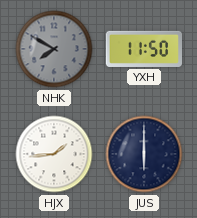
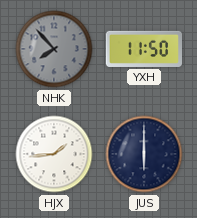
NHK: 7:50 -> 7:53
